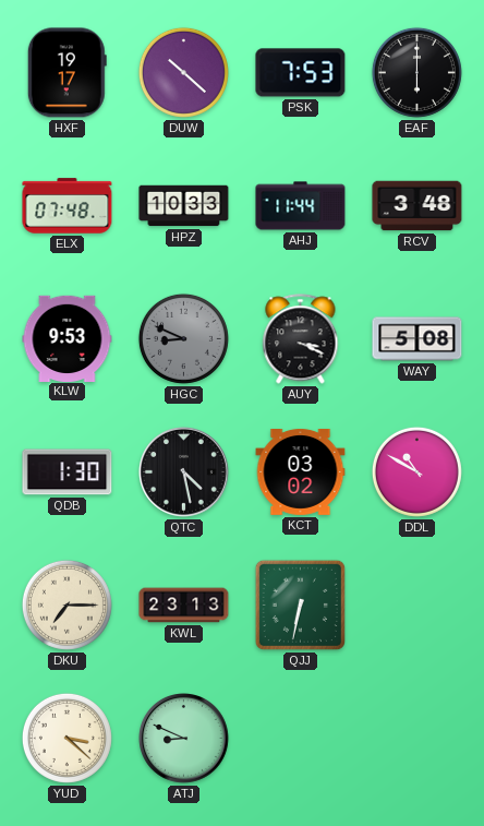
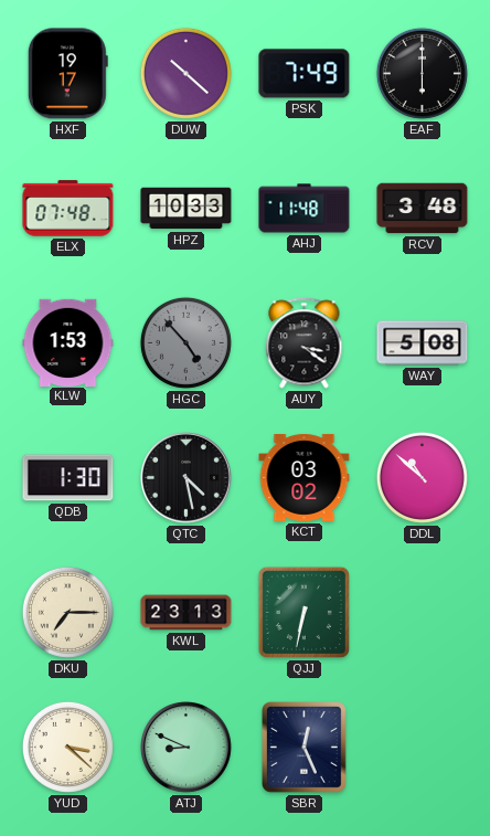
PSK: 7:53 -> 7:49
AHJ: 11:44 -> 11:48
KLW: 9:53 -> 1:53
HGC: 8:49 -> 4:53
AUY: 3:19 -> 3:21
DDL: 10:50 -> 10:52
SBR: none -> 12:26
